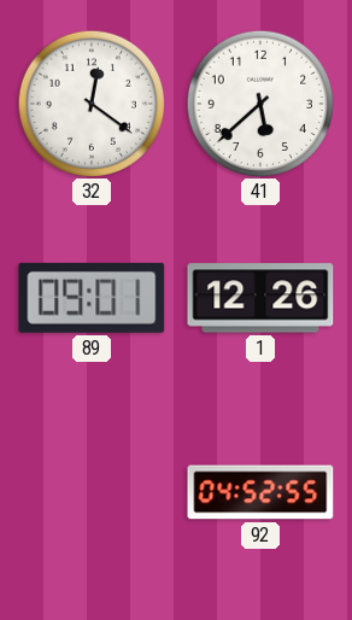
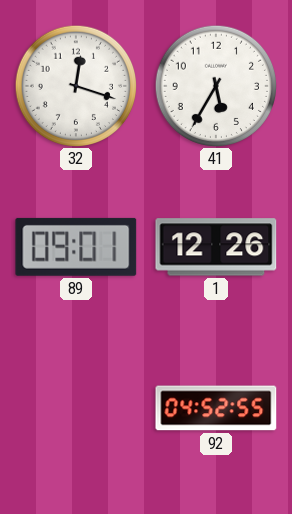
32: 12:21 -> 12:18
41: 5:38 -> 5:35
